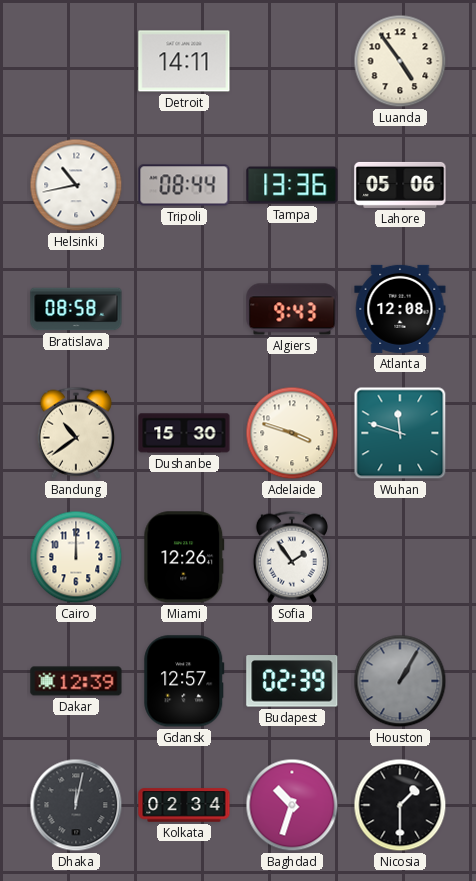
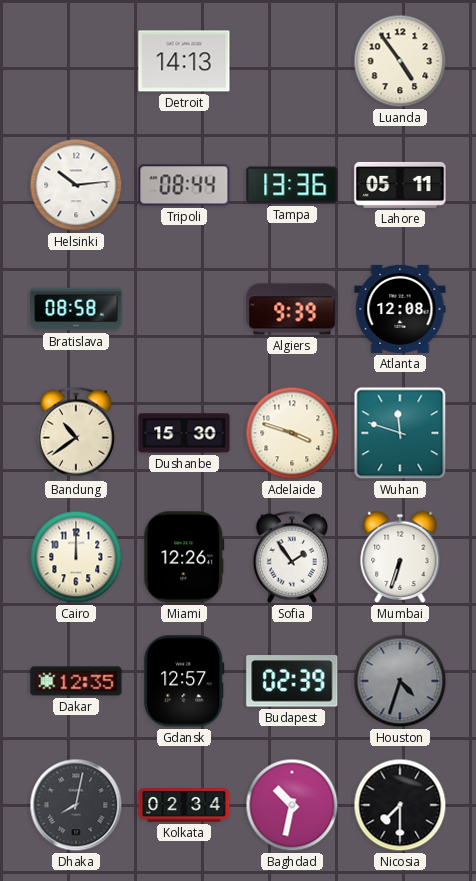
Detroit: 14:11 -> 14:13
Helsinki: 10:43 -> 10:14
Lahore: 05:06 -> 05:11
Algiers: 9:43 -> 9:39
Mumbai: none -> 6:33
Dakar: 12:39 -> 12:35
Houston: 1:05 -> 4:33
Dhaka: 12:02 -> 8:02
Baghdad: 10:33 -> 10:32
Nicosia: 1:30 -> 7:30
